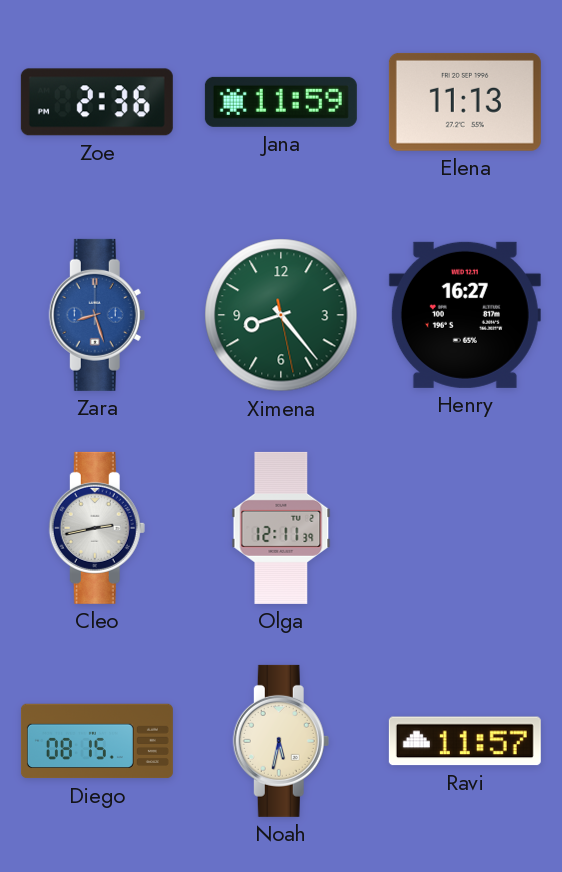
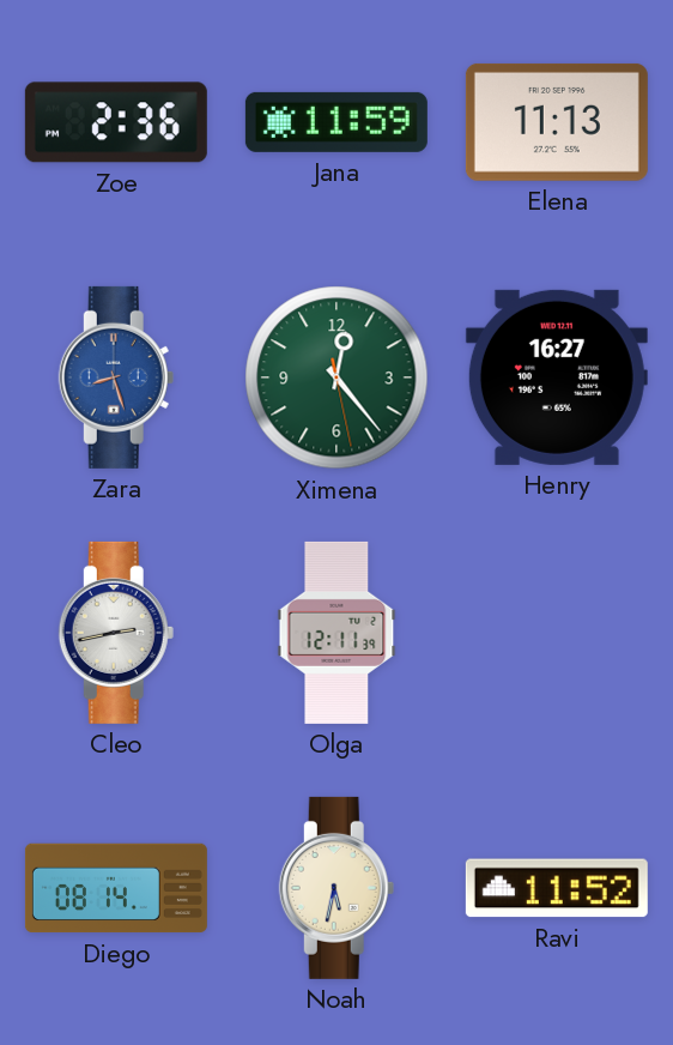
Ximena: 8:23 -> 12:23
Diego: 08:15 -> 08:14
Ravi: 11:57 -> 11:52
